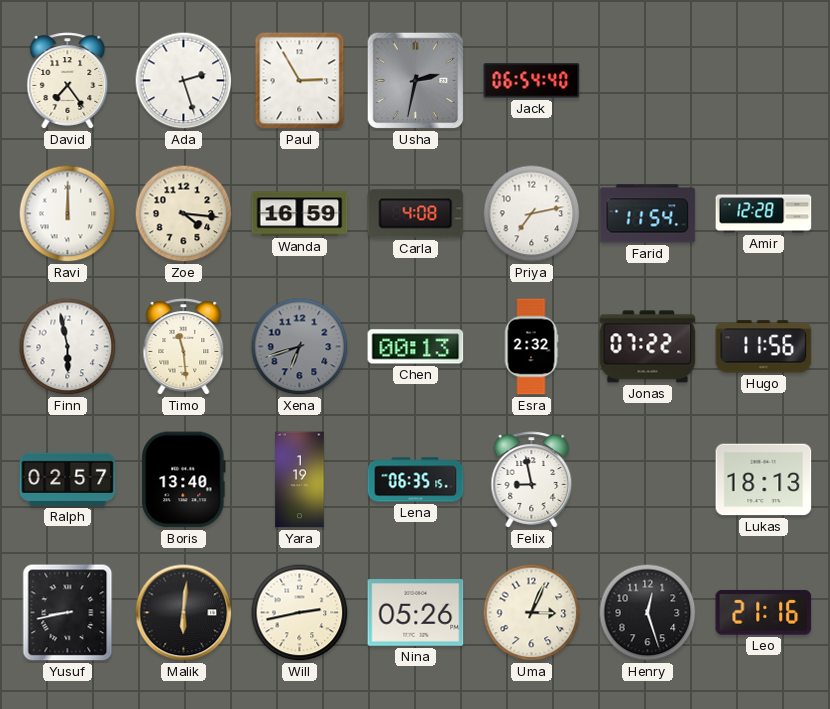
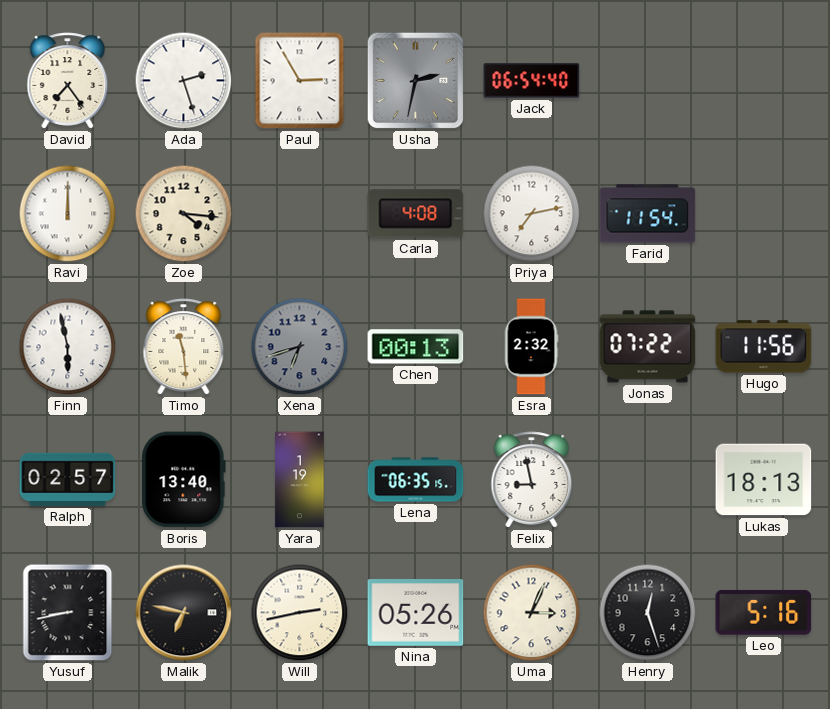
Wanda: 16:59 -> none
Amir: 12:28 -> none
Malik: 6:01 -> 6:47
Leo: 21:16 -> 5:16
